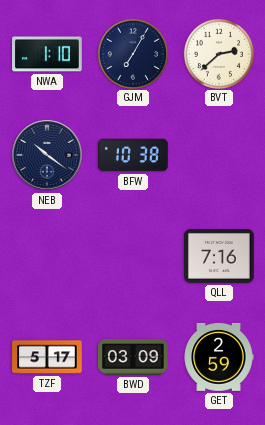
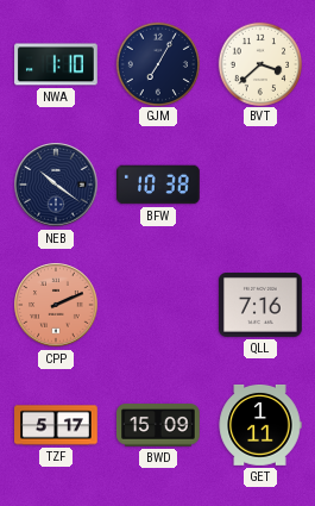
BVT: 2:38 -> 3:38
CPP: none -> 2:11
BWD: 03:09 -> 15:09
GET: 2:59 -> 1:11
